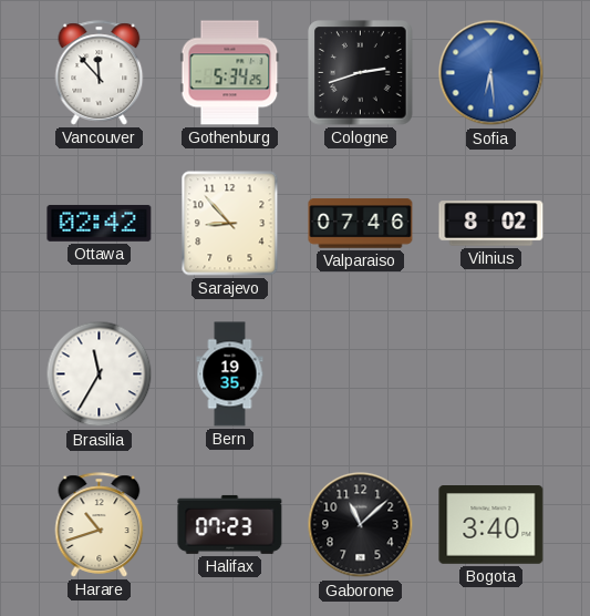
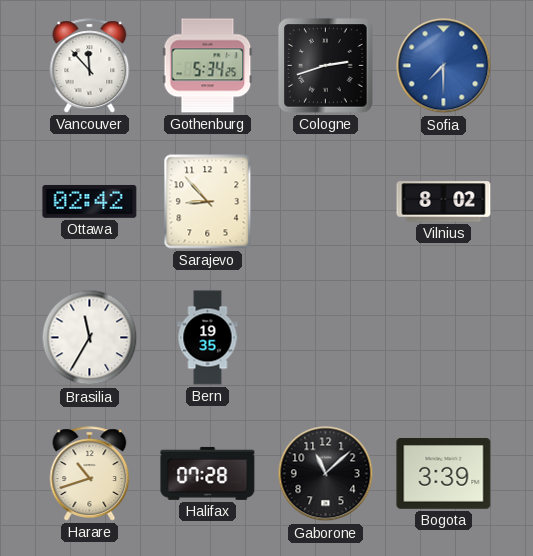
Sofia: 6:29 -> 7:30
Valparaiso: 07:46 -> none
Halifax: 07:23 -> 07:28
Bogota: 3:40 -> 3:39
